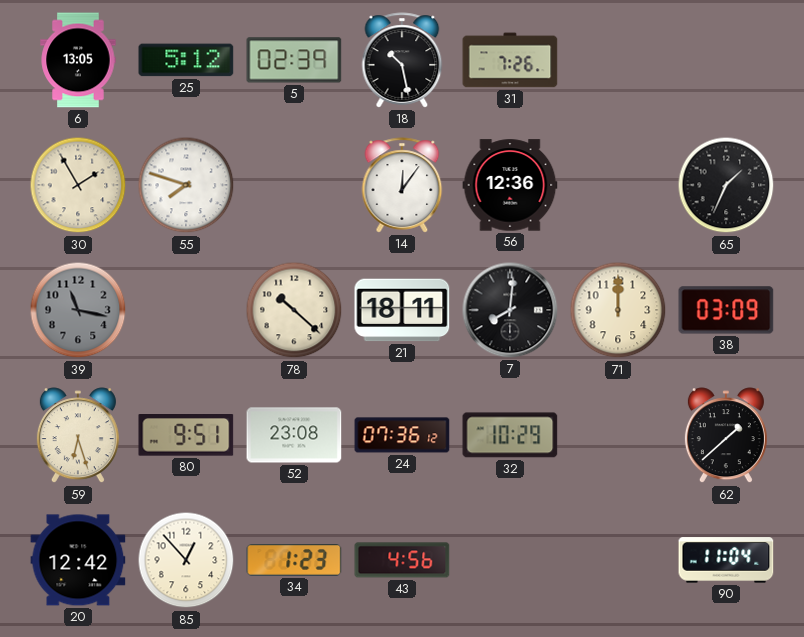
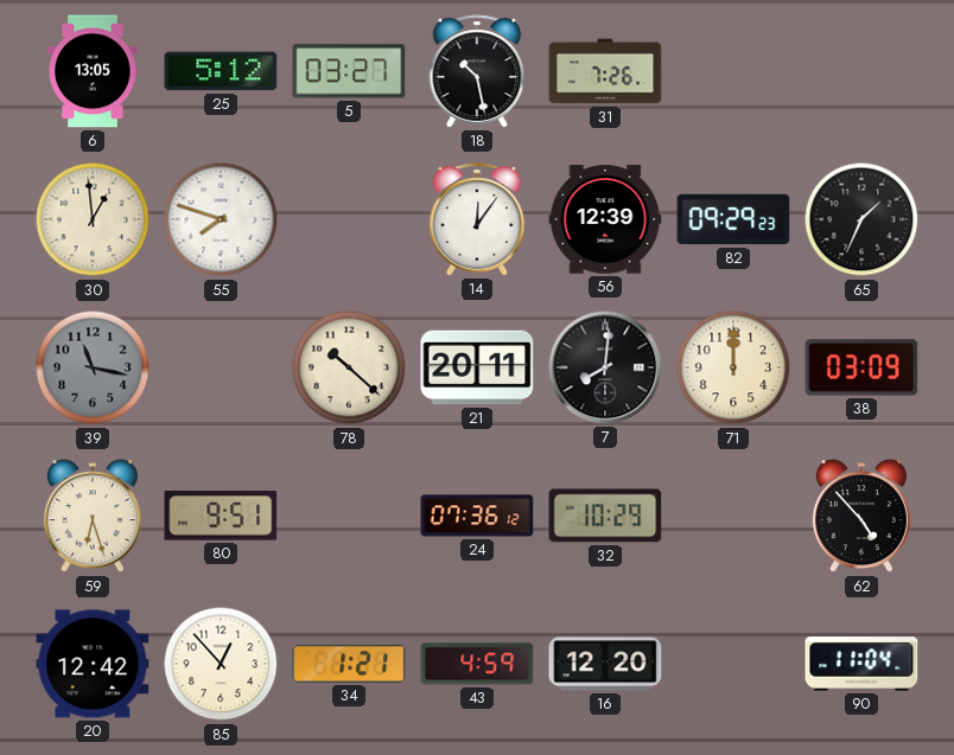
5: 02:39 -> 03:27
30: 1:55 -> 12:59
56: 12:36 -> 12:39
82: none -> 09:29
21: 18:11 -> 20:11
52: 23:08 -> none
62: 1:38 -> 4:53
34: 1:23 -> 1:21
43: 4:56 -> 4:59
16: none -> 12:20
